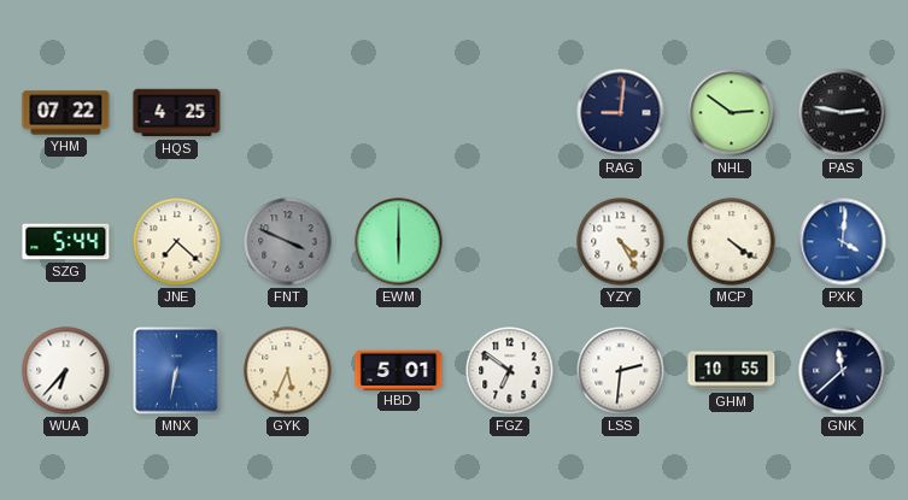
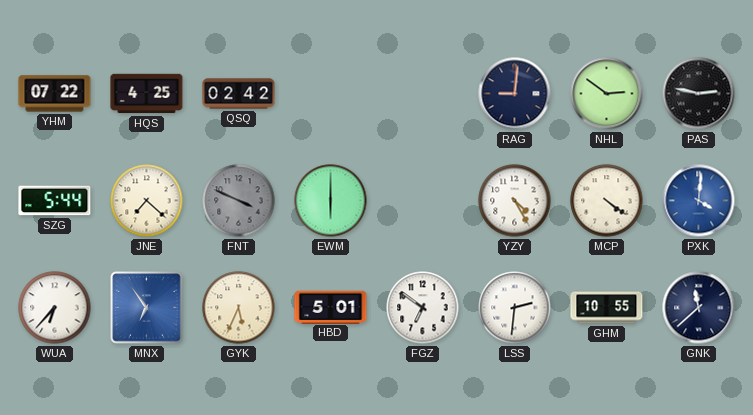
QSQ: none -> 02:42
MNX: 6:32 -> 6:54
